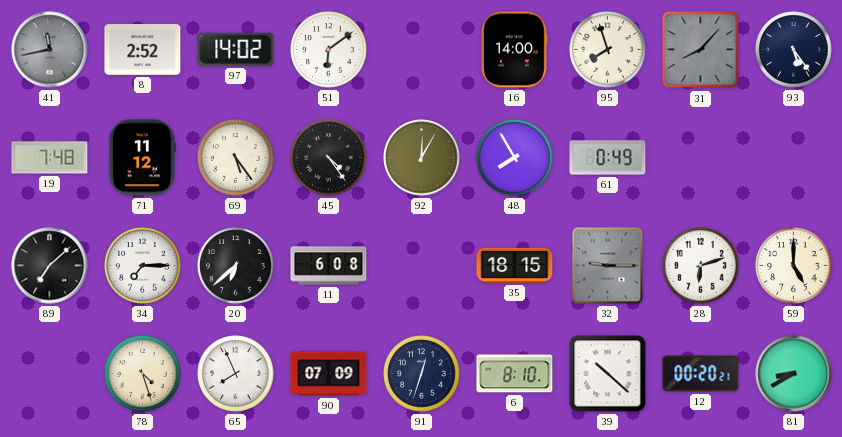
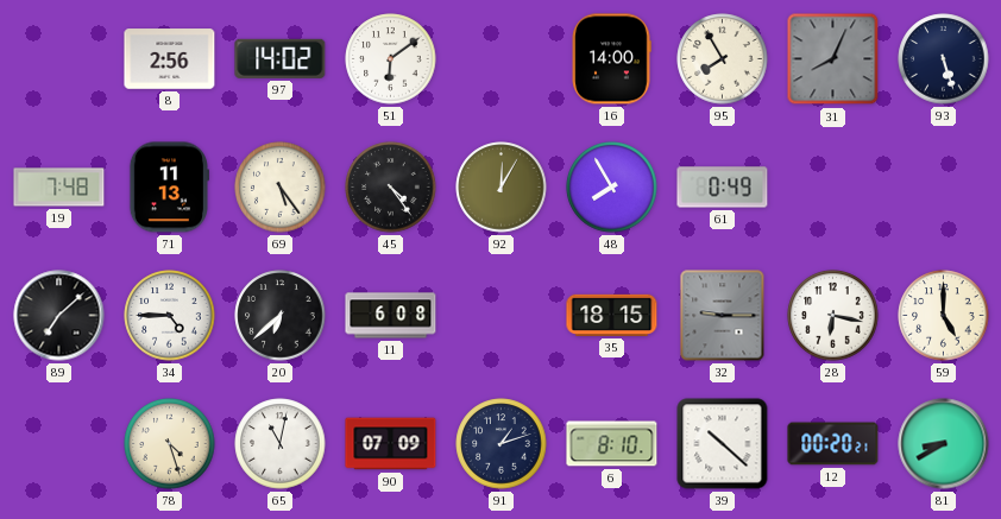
41: 11:43 -> none
8: 2:52 -> 2:56
95: 7:57 -> 7:55
31: 8:07 -> 8:04
93: 5:24 -> 5:27
71: 11:12 -> 11:13
34: 7:15 -> 4:45
28: 6:12 -> 6:17
65: 7:56 -> 11:02
91: 12:33 -> 1:12
